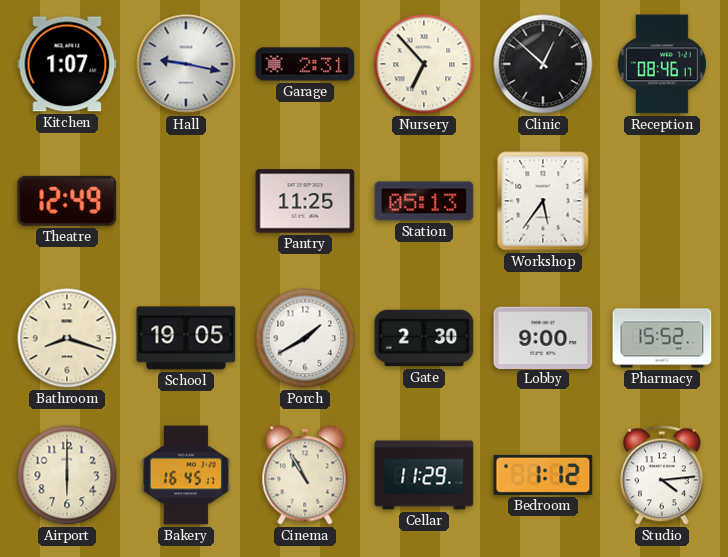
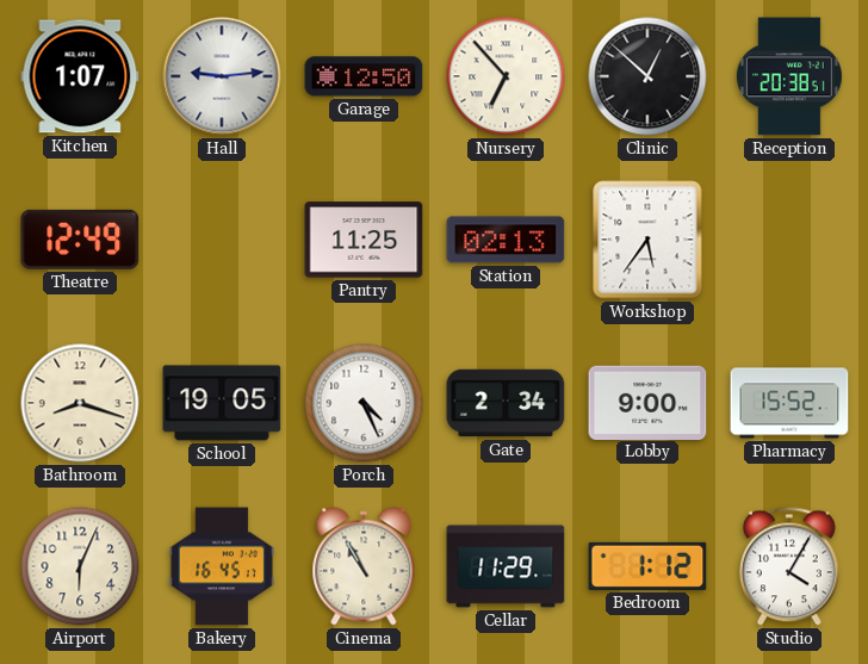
Hall: 9:17 -> 9:14
Garage: 2:31 -> 12:50
Reception: 08:46 -> 20:38
Station: 05:13 -> 02:13
Porch: 1:40 -> 4:26
Gate: 2:30 -> 2:34
Airport: 6:00 -> 6:04
Studio: 4:14 -> 4:05
